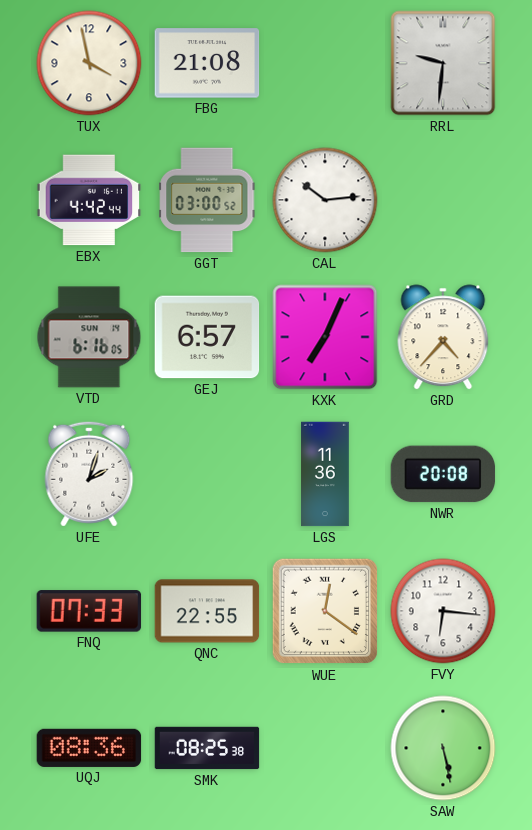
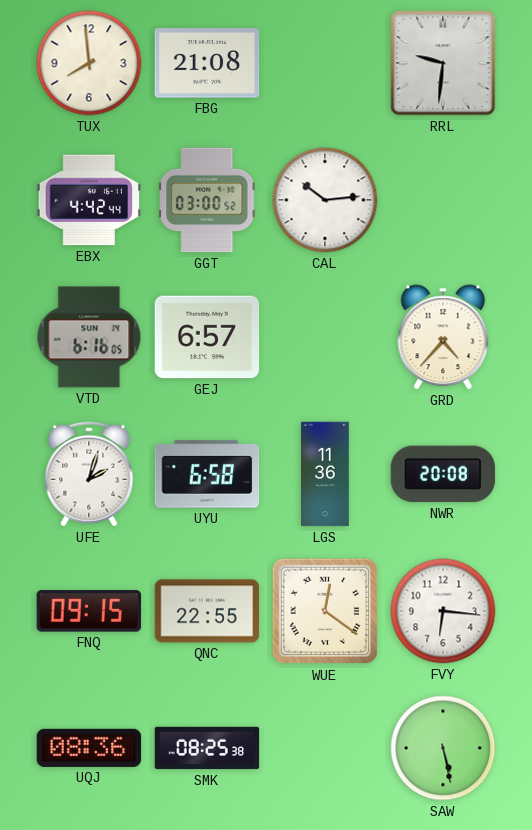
TUX: 3:58 -> 7:59
KXK: 7:04 -> none
UYU: none -> 6:58
FNQ: 07:33 -> 09:15
